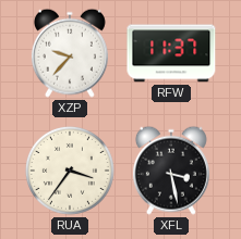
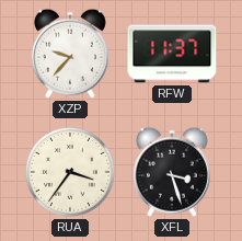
XFL: 3:28 -> 3:27
